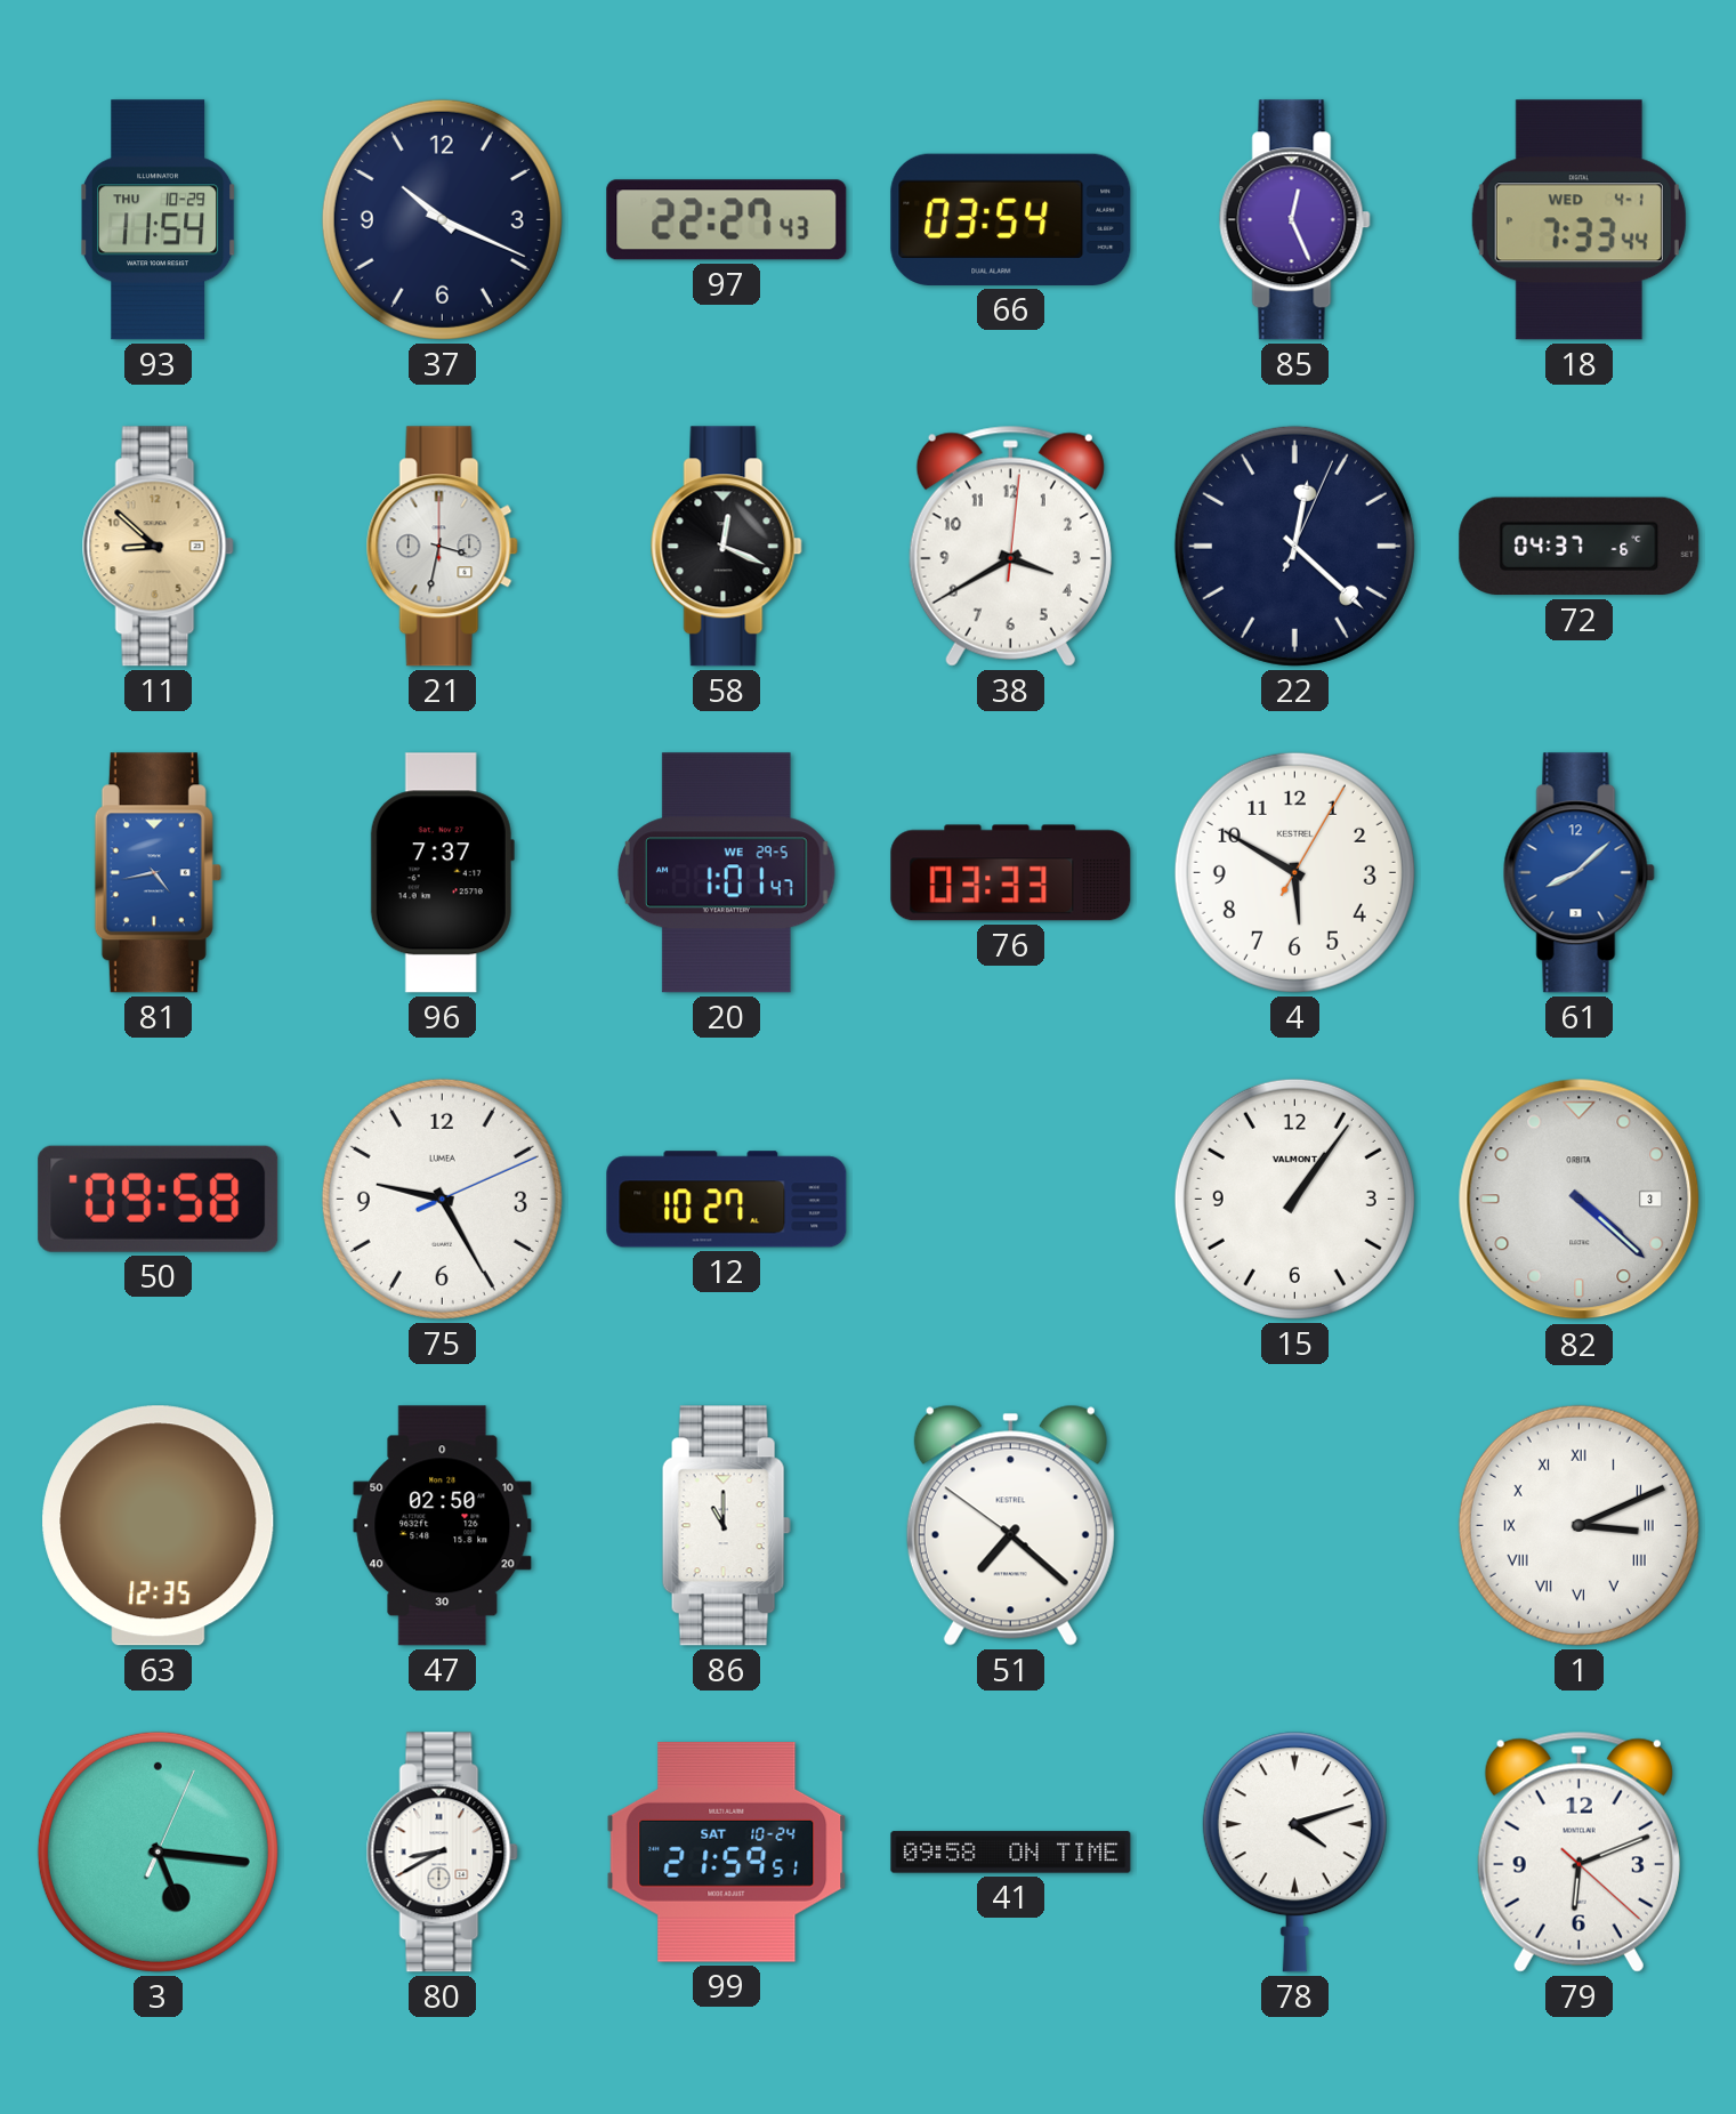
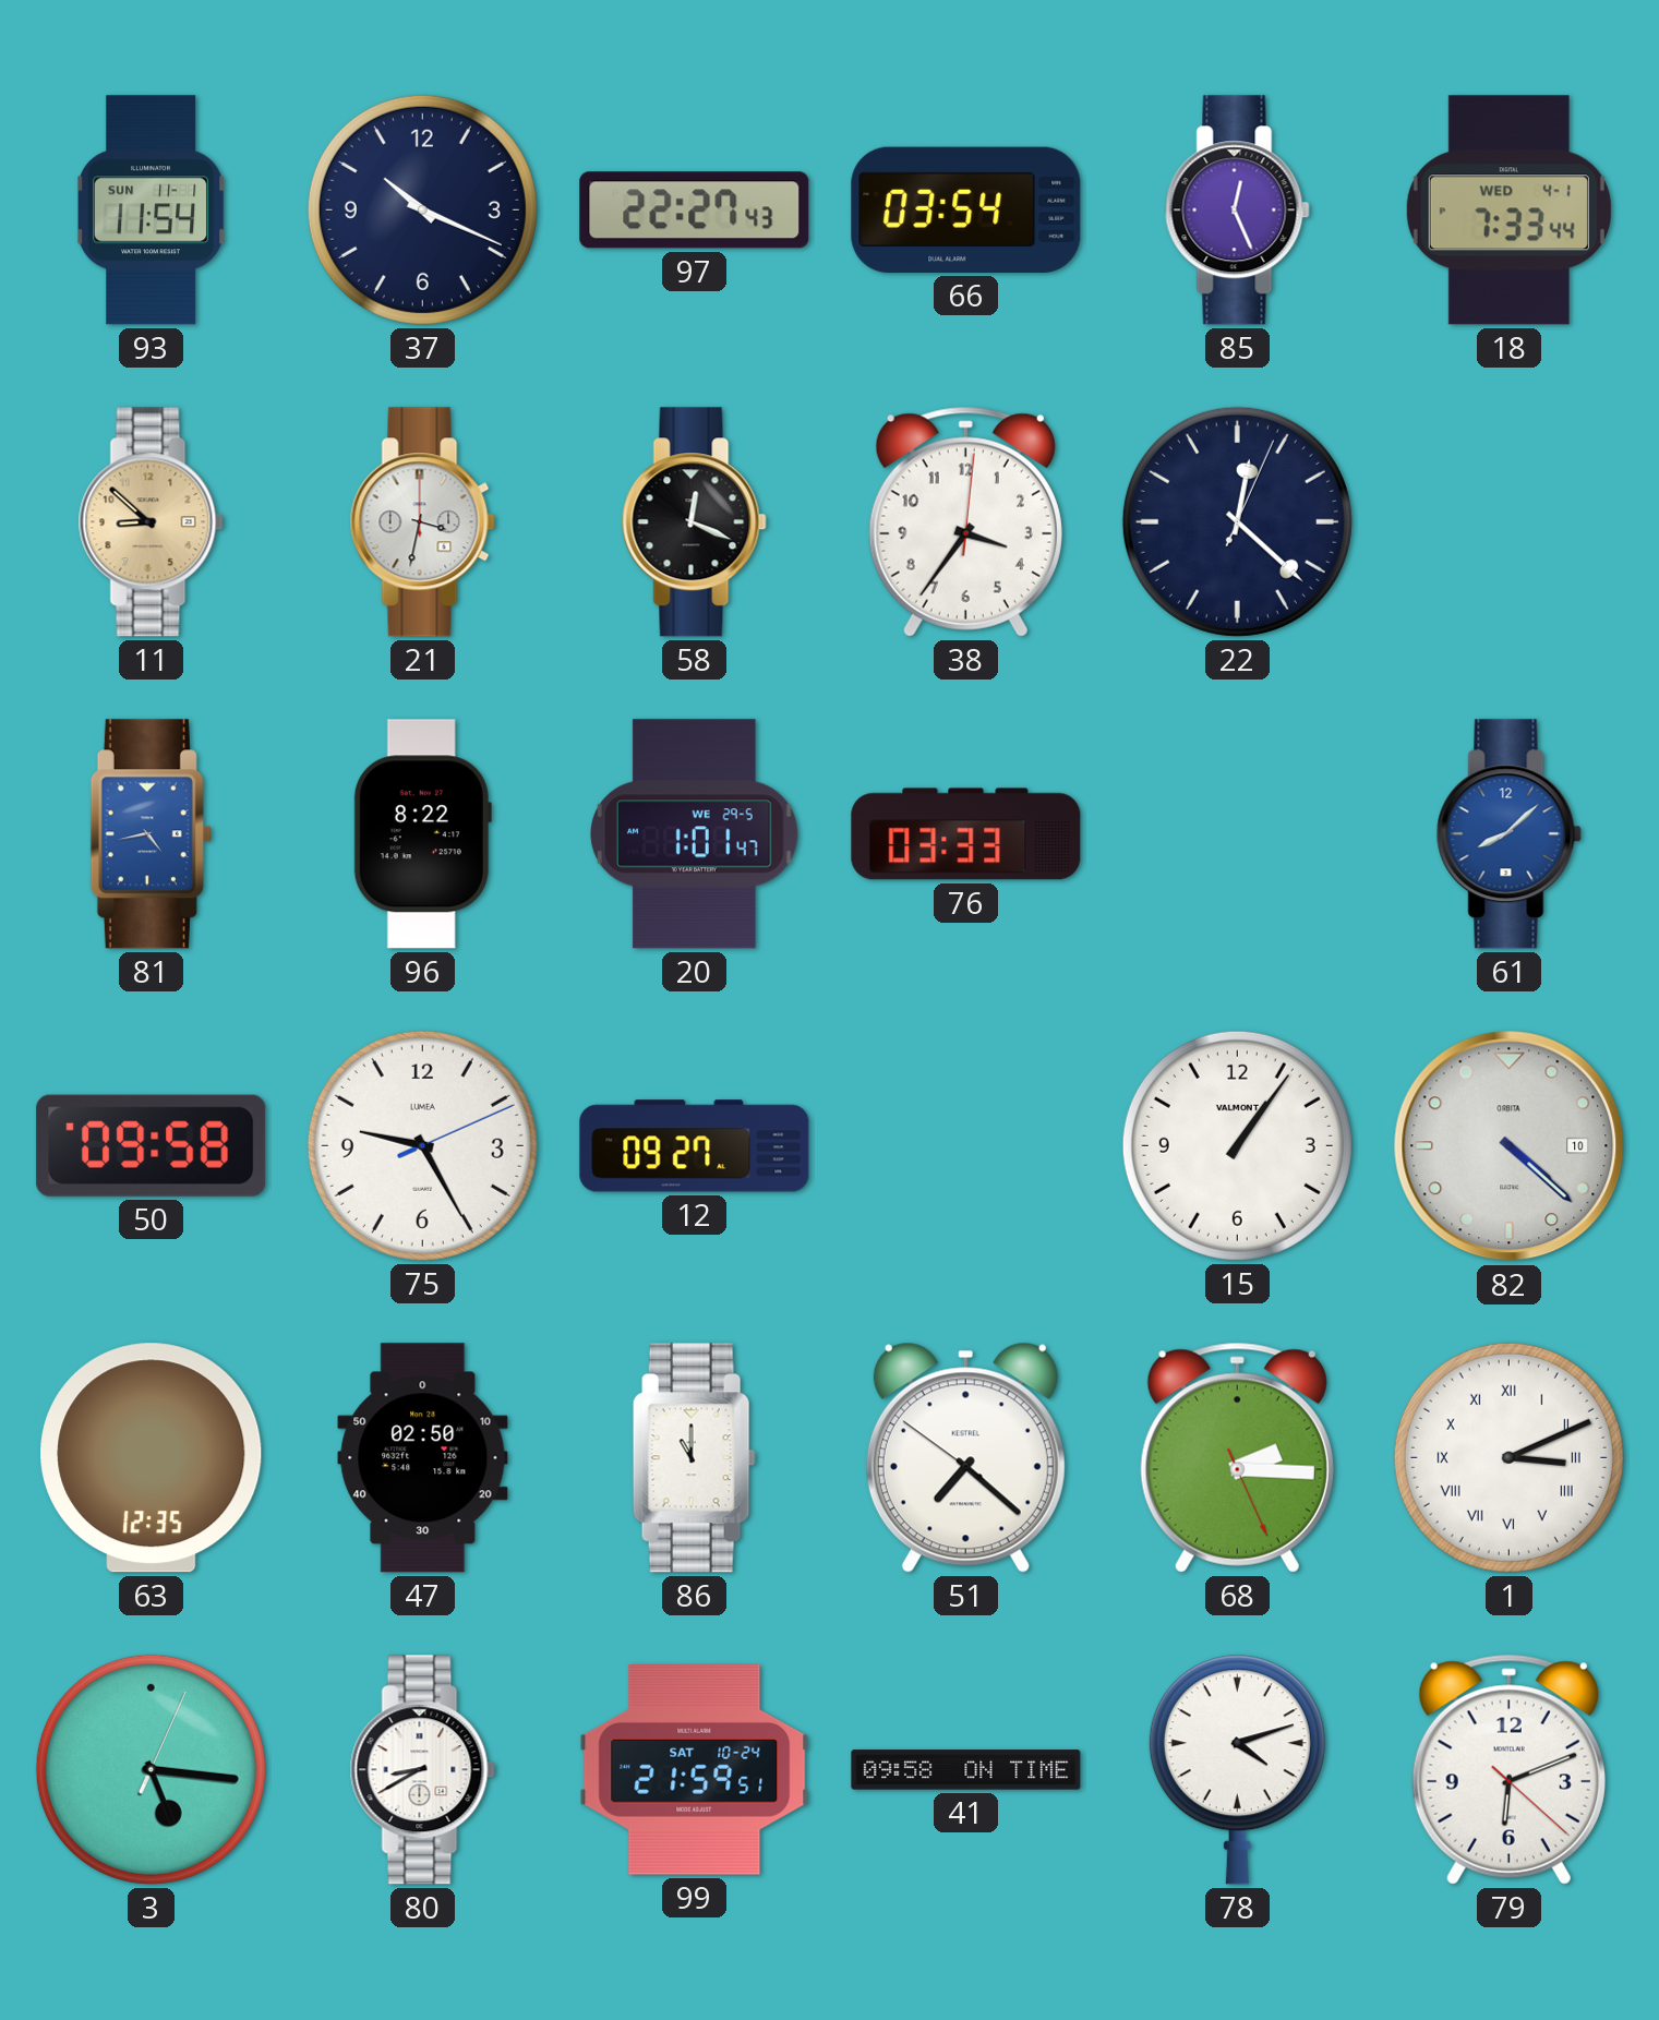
93 date: THU 10-29 -> SUN 11-1
38: 3:40 -> 3:36
72: 04:37 -> none
96: 7:37 -> 8:22
4: 5:50 -> none
12: 10:27 -> 09:27
82 date: 3 -> 10
68: none -> 2:15
